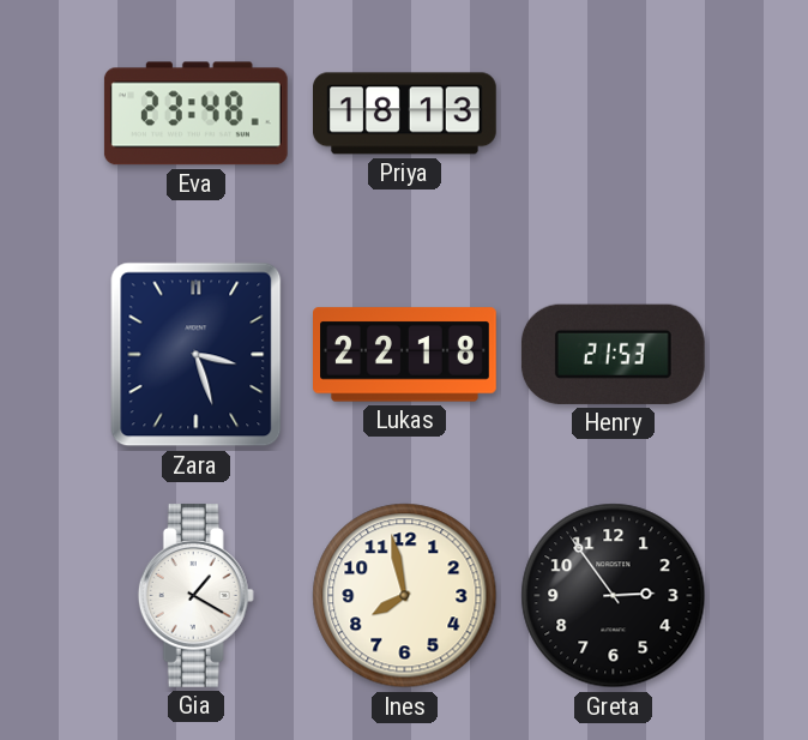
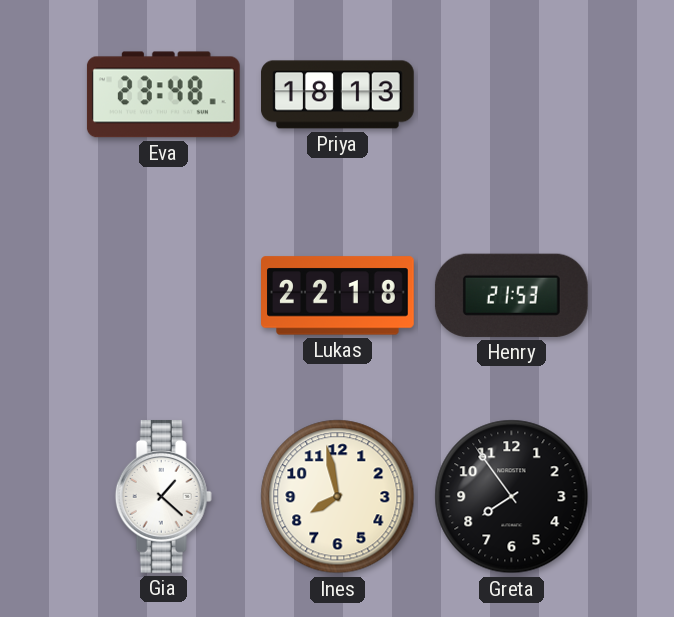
Zara: 3:27 -> none
Gia: 1:20 -> 1:22
Greta: 2:54 -> 7:54
